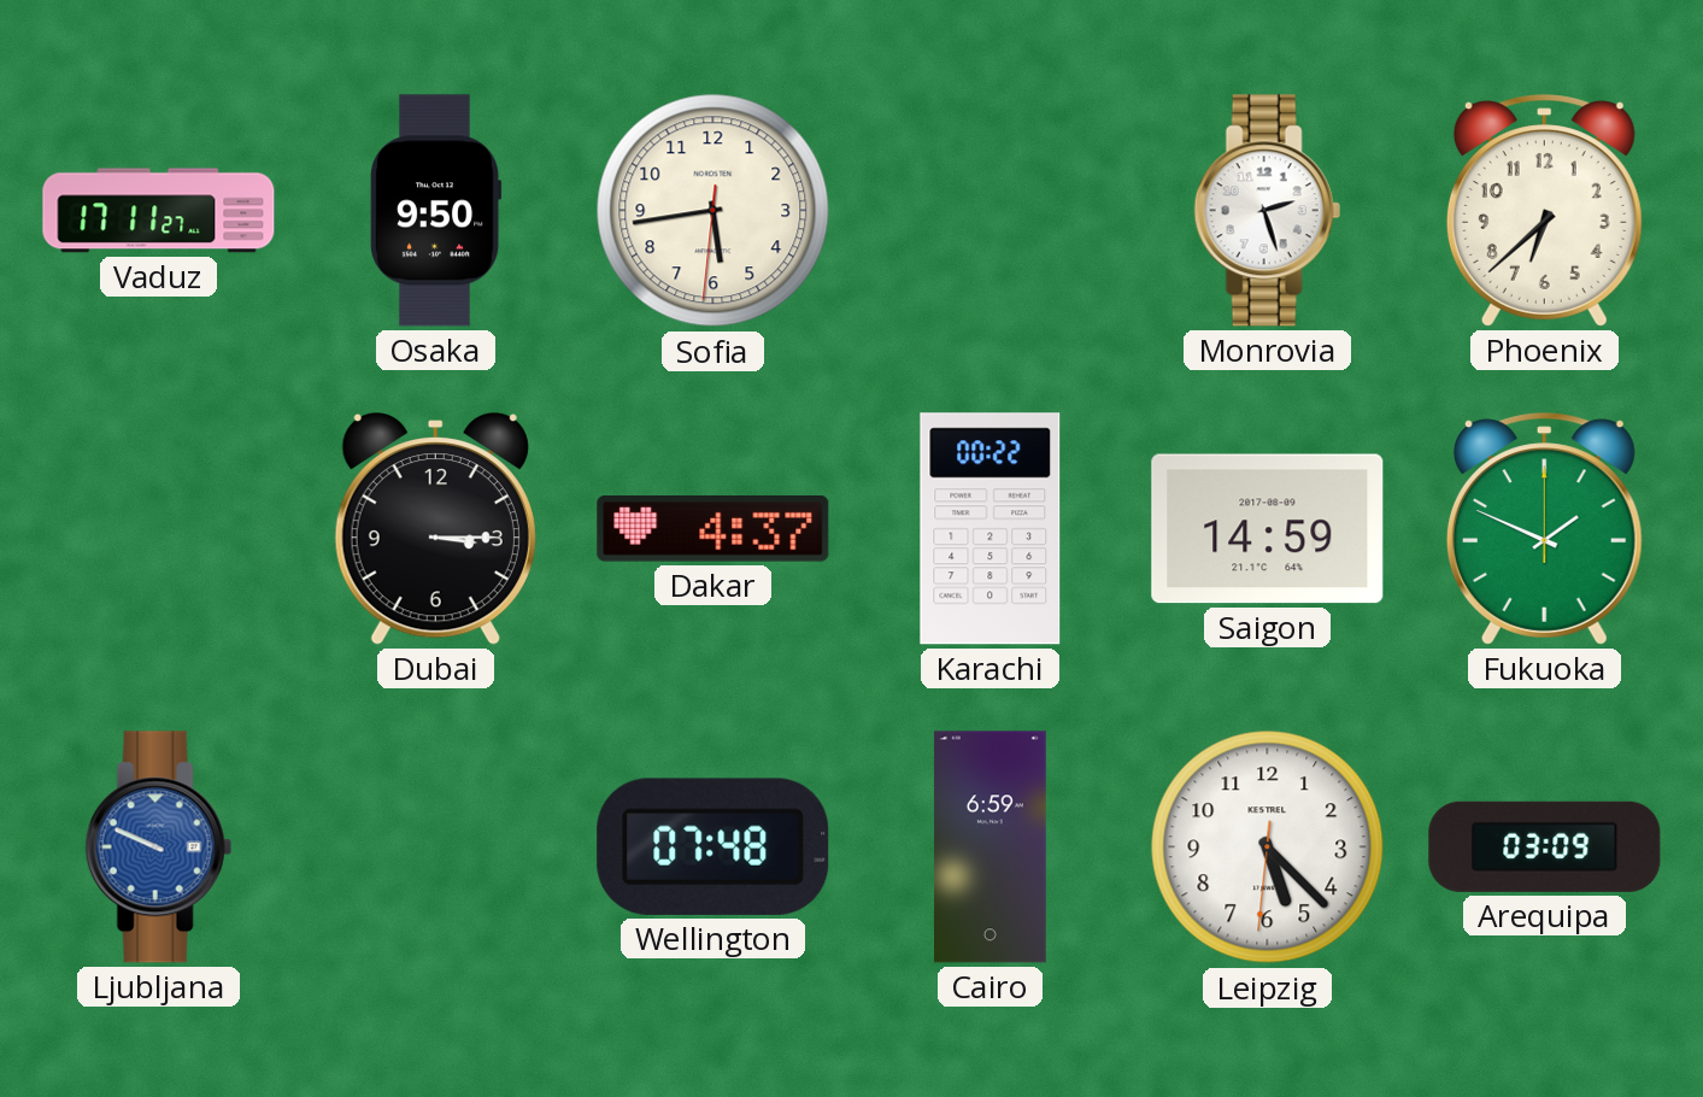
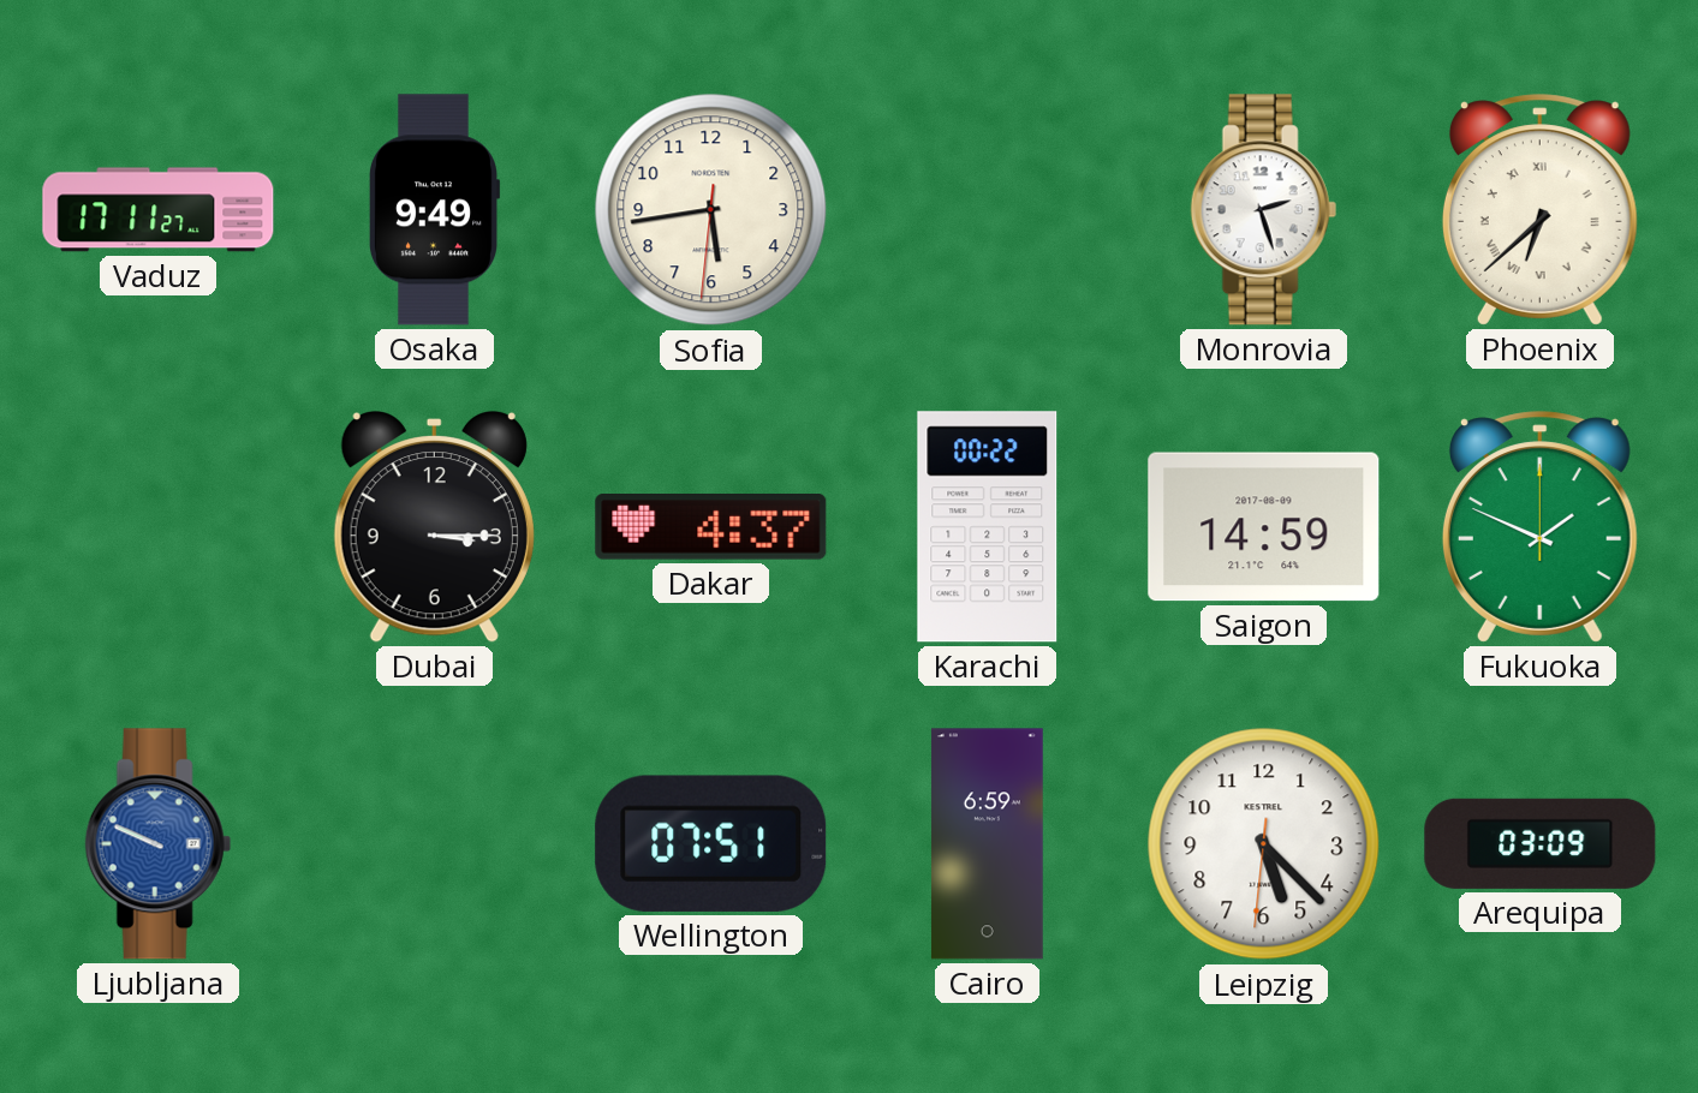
Osaka: 9:50 -> 9:49
Phoenix numerals: Arabic -> Roman
Wellington: 07:48 -> 07:51
